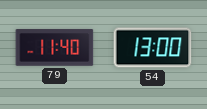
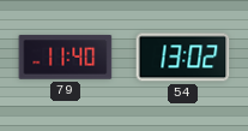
54: 13:00 -> 13:02
